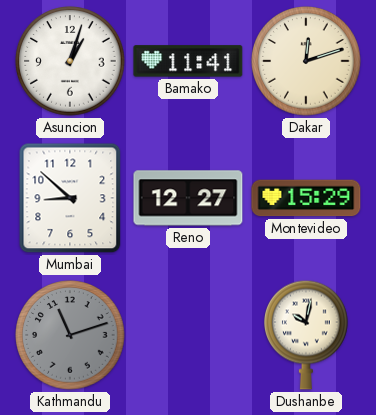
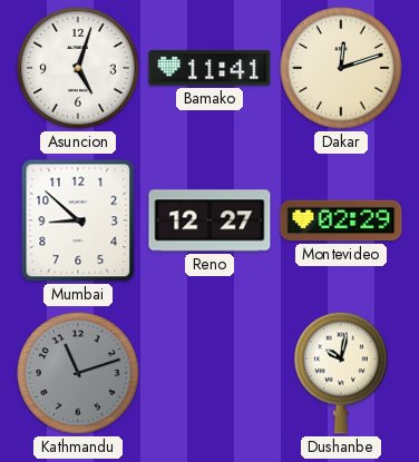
Asuncion: 1:03 -> 5:03
Montevideo: 15:29 -> 02:29
